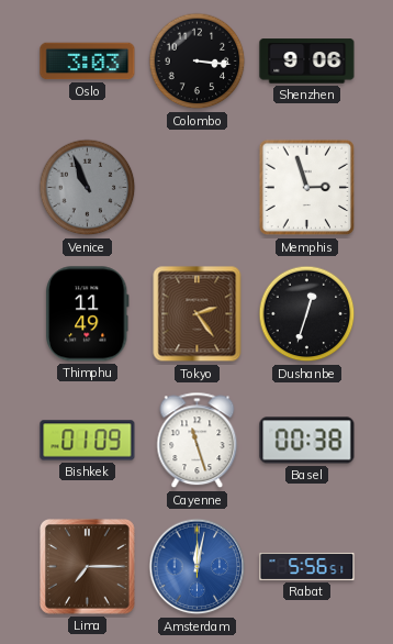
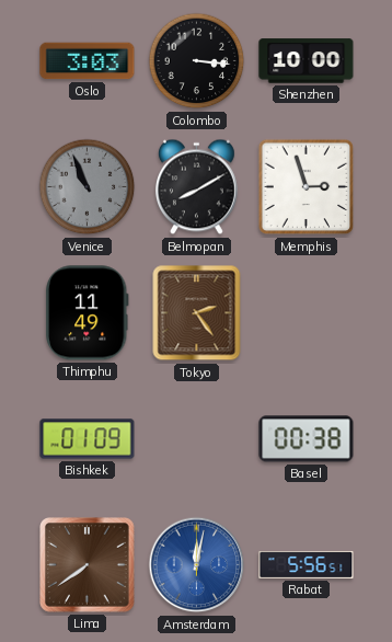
Shenzhen: 9:06 -> 10:00
Belmopan: none -> 8:10
Dushanbe: 12:33 -> none
Cayenne: 11:27 -> none
Lima: 7:15 -> 7:39
